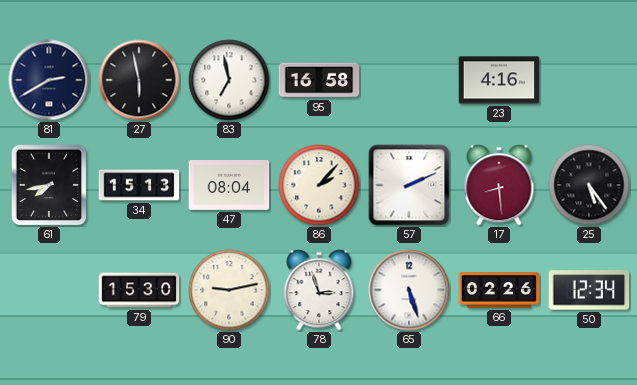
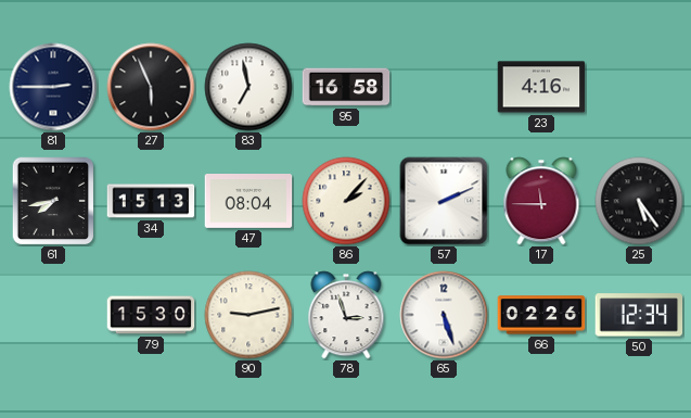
81: 2:40 -> 2:45
27: 5:58 -> 5:56
17: 8:29 -> 11:45
